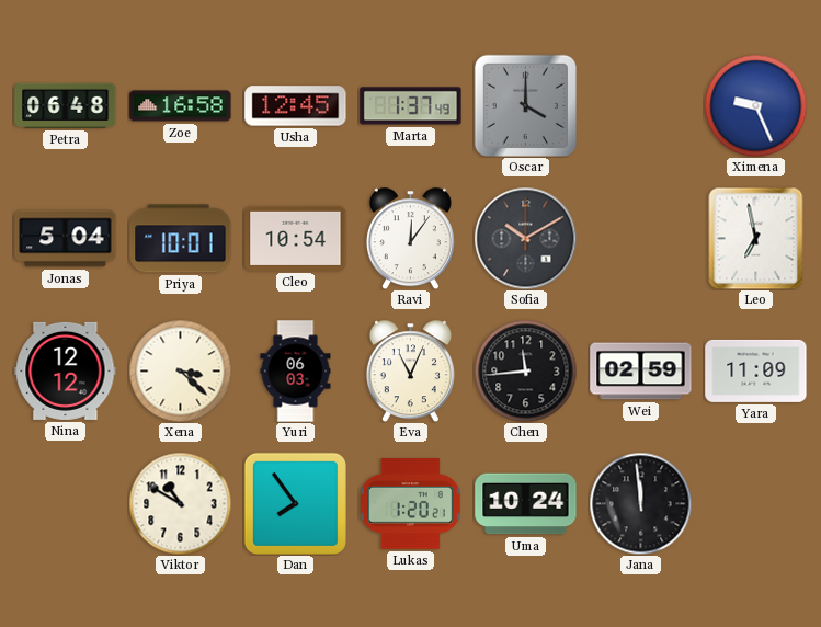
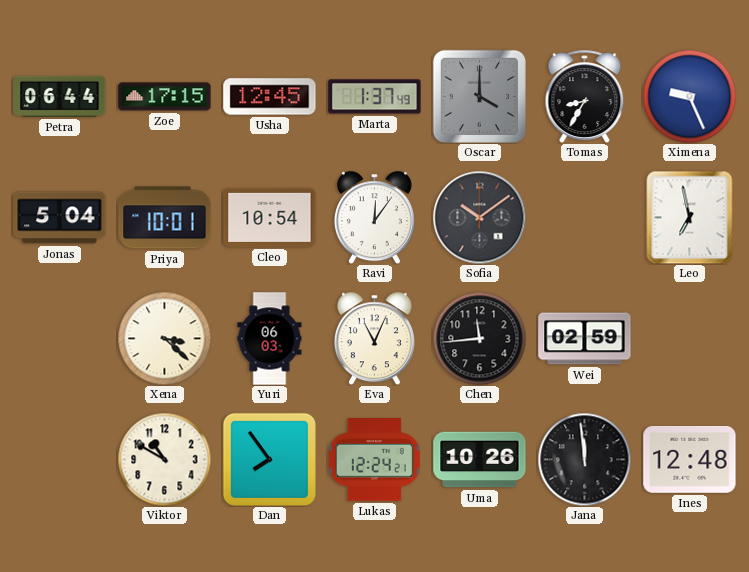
Petra: 06:48 -> 06:44
Zoe: 16:58 -> 17:15
Tomas: none -> 8:35
Sofia: 10:10 -> 10:09
Nina: 12:12 -> none
Yara: 11:09 -> none
Lukas: 1:20 -> 12:24
Uma: 10:24 -> 10:26
Ines: none -> 12:48
